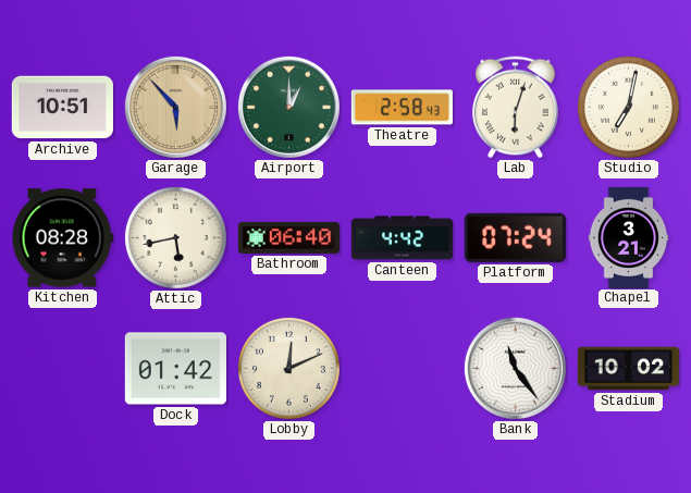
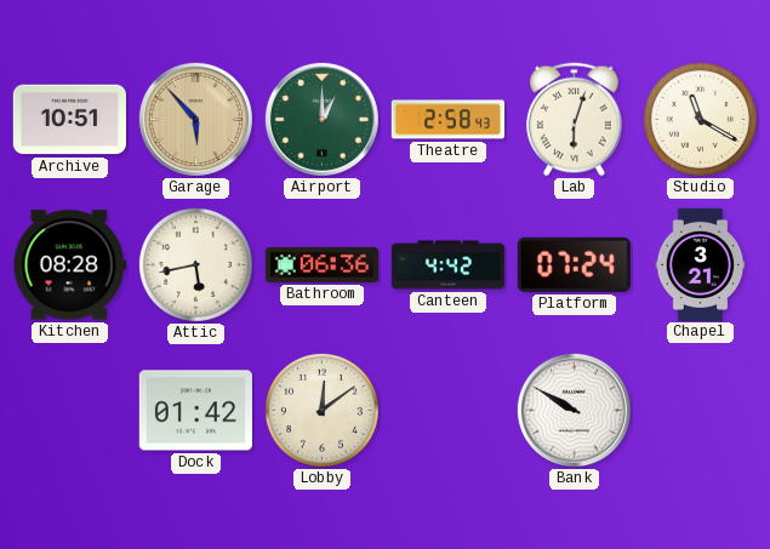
Studio: 7:02 -> 11:20
Bathroom: 06:40 -> 06:36
Lobby: 12:11 -> 12:09
Bank: 11:24 -> 9:50
Stadium: 10:02 -> none
